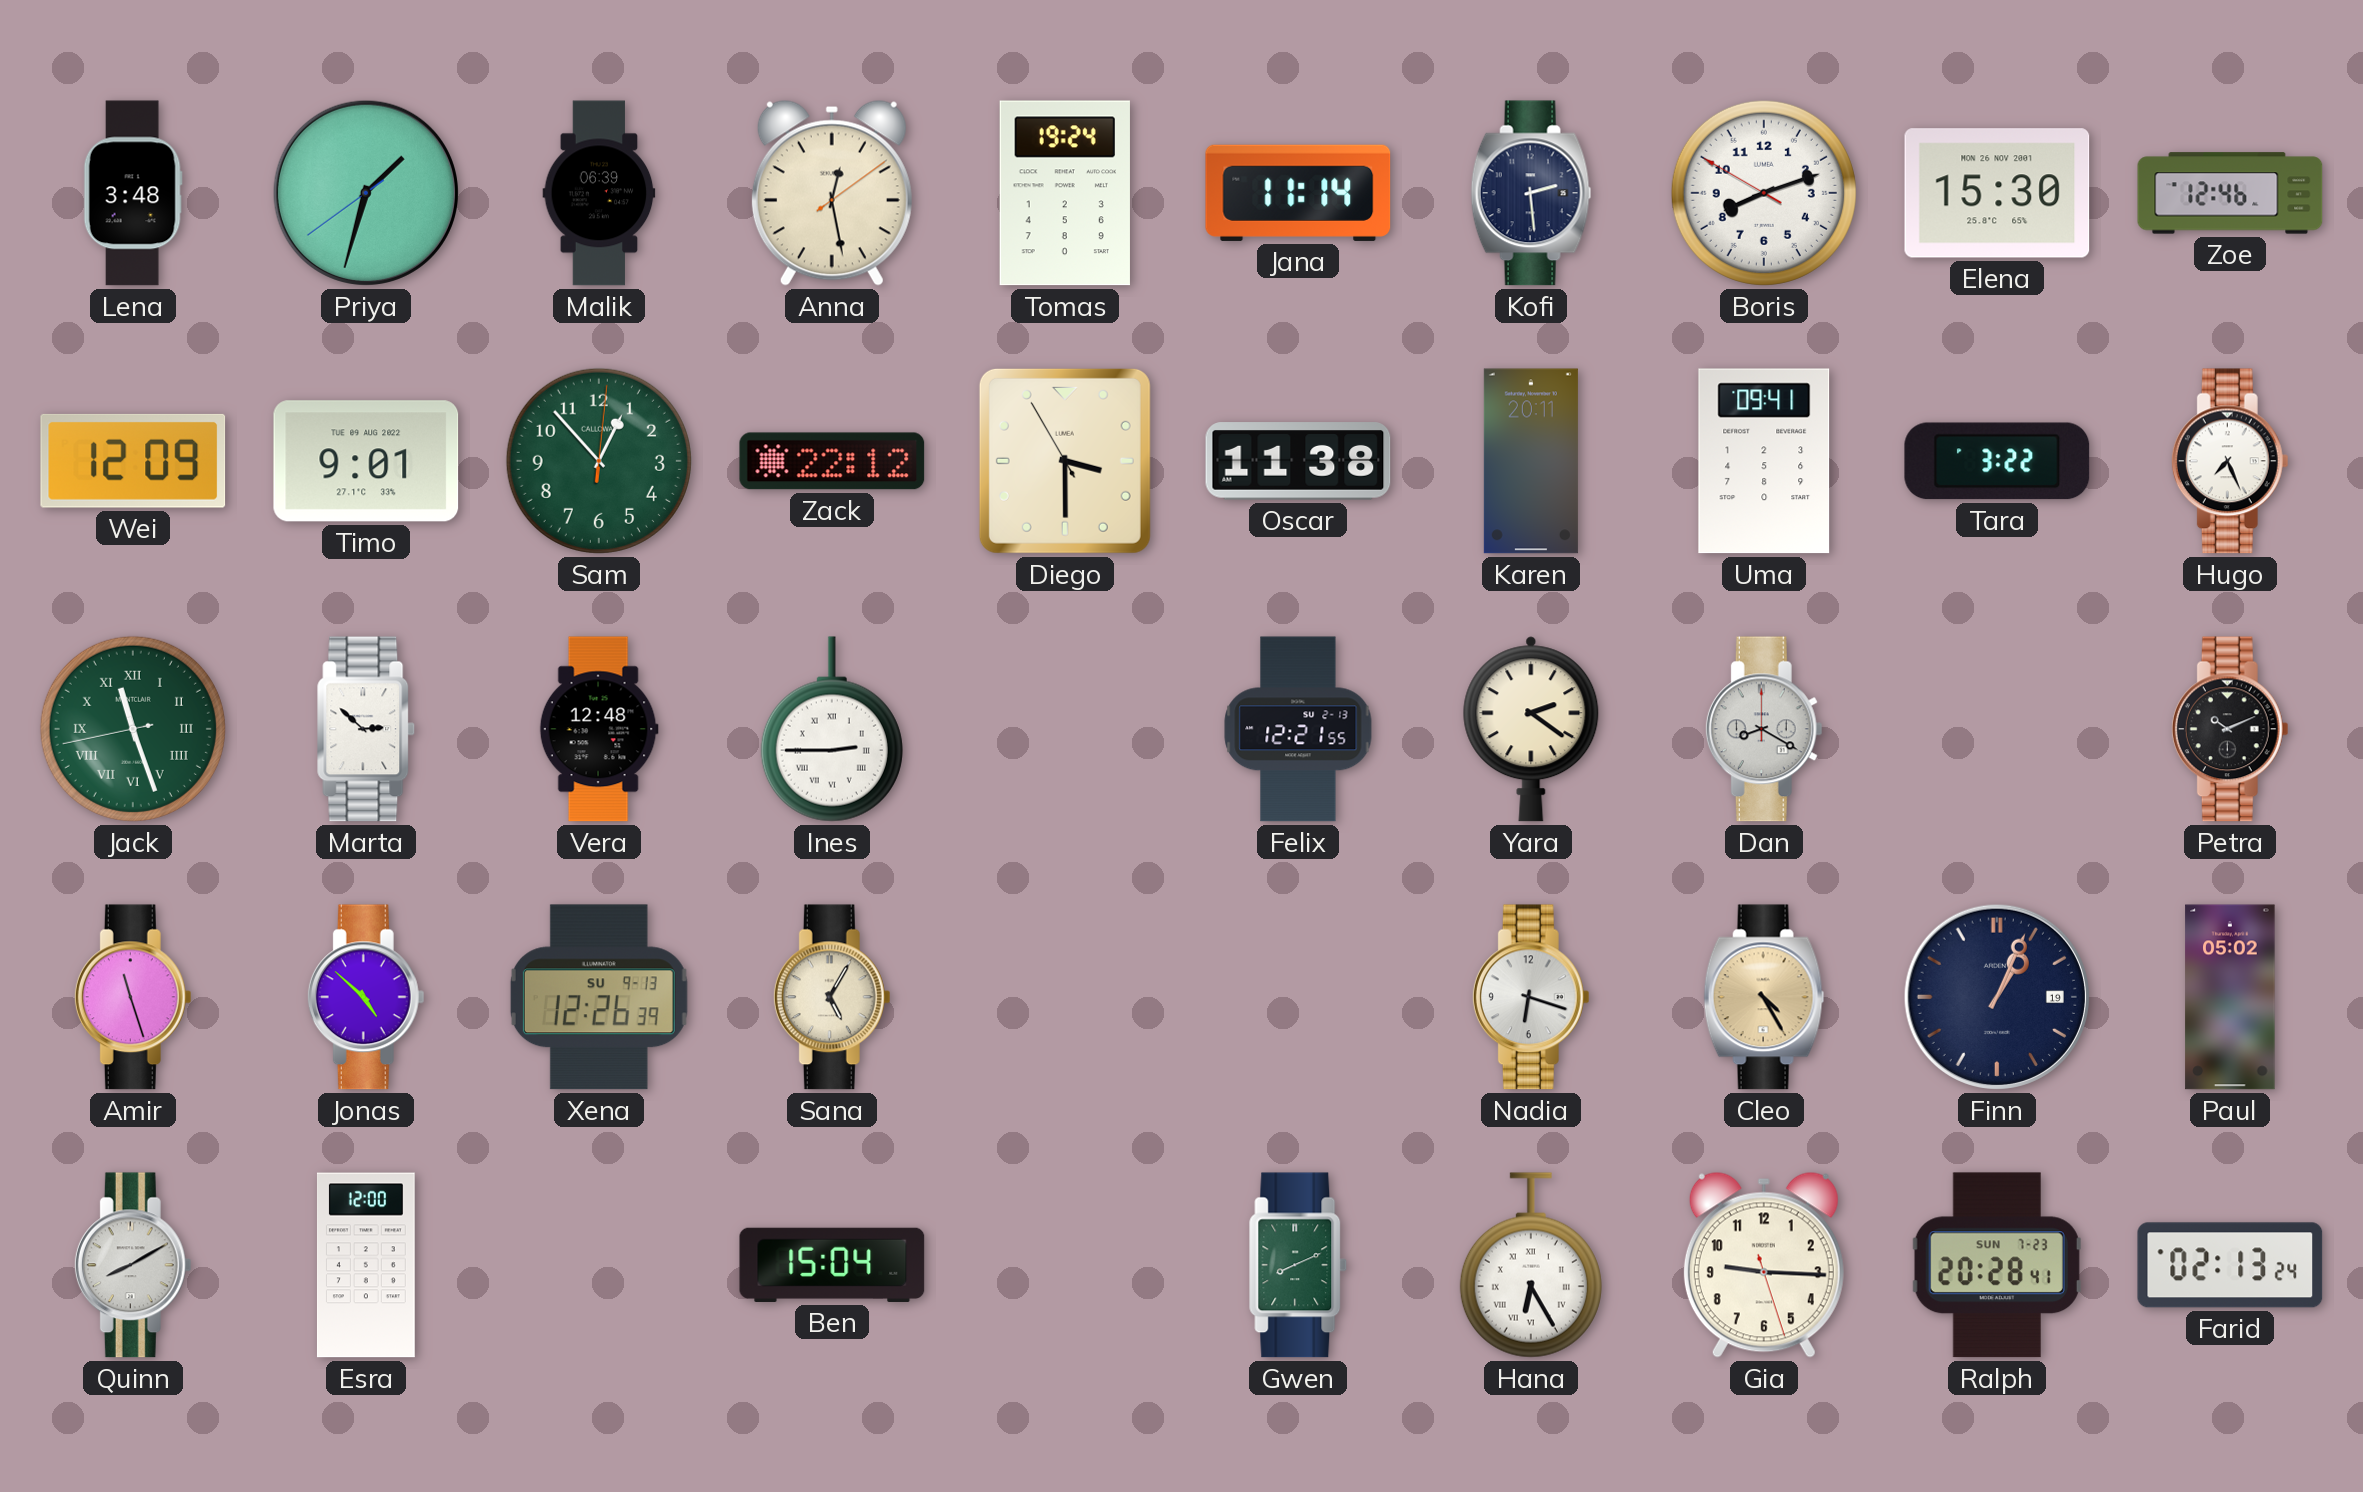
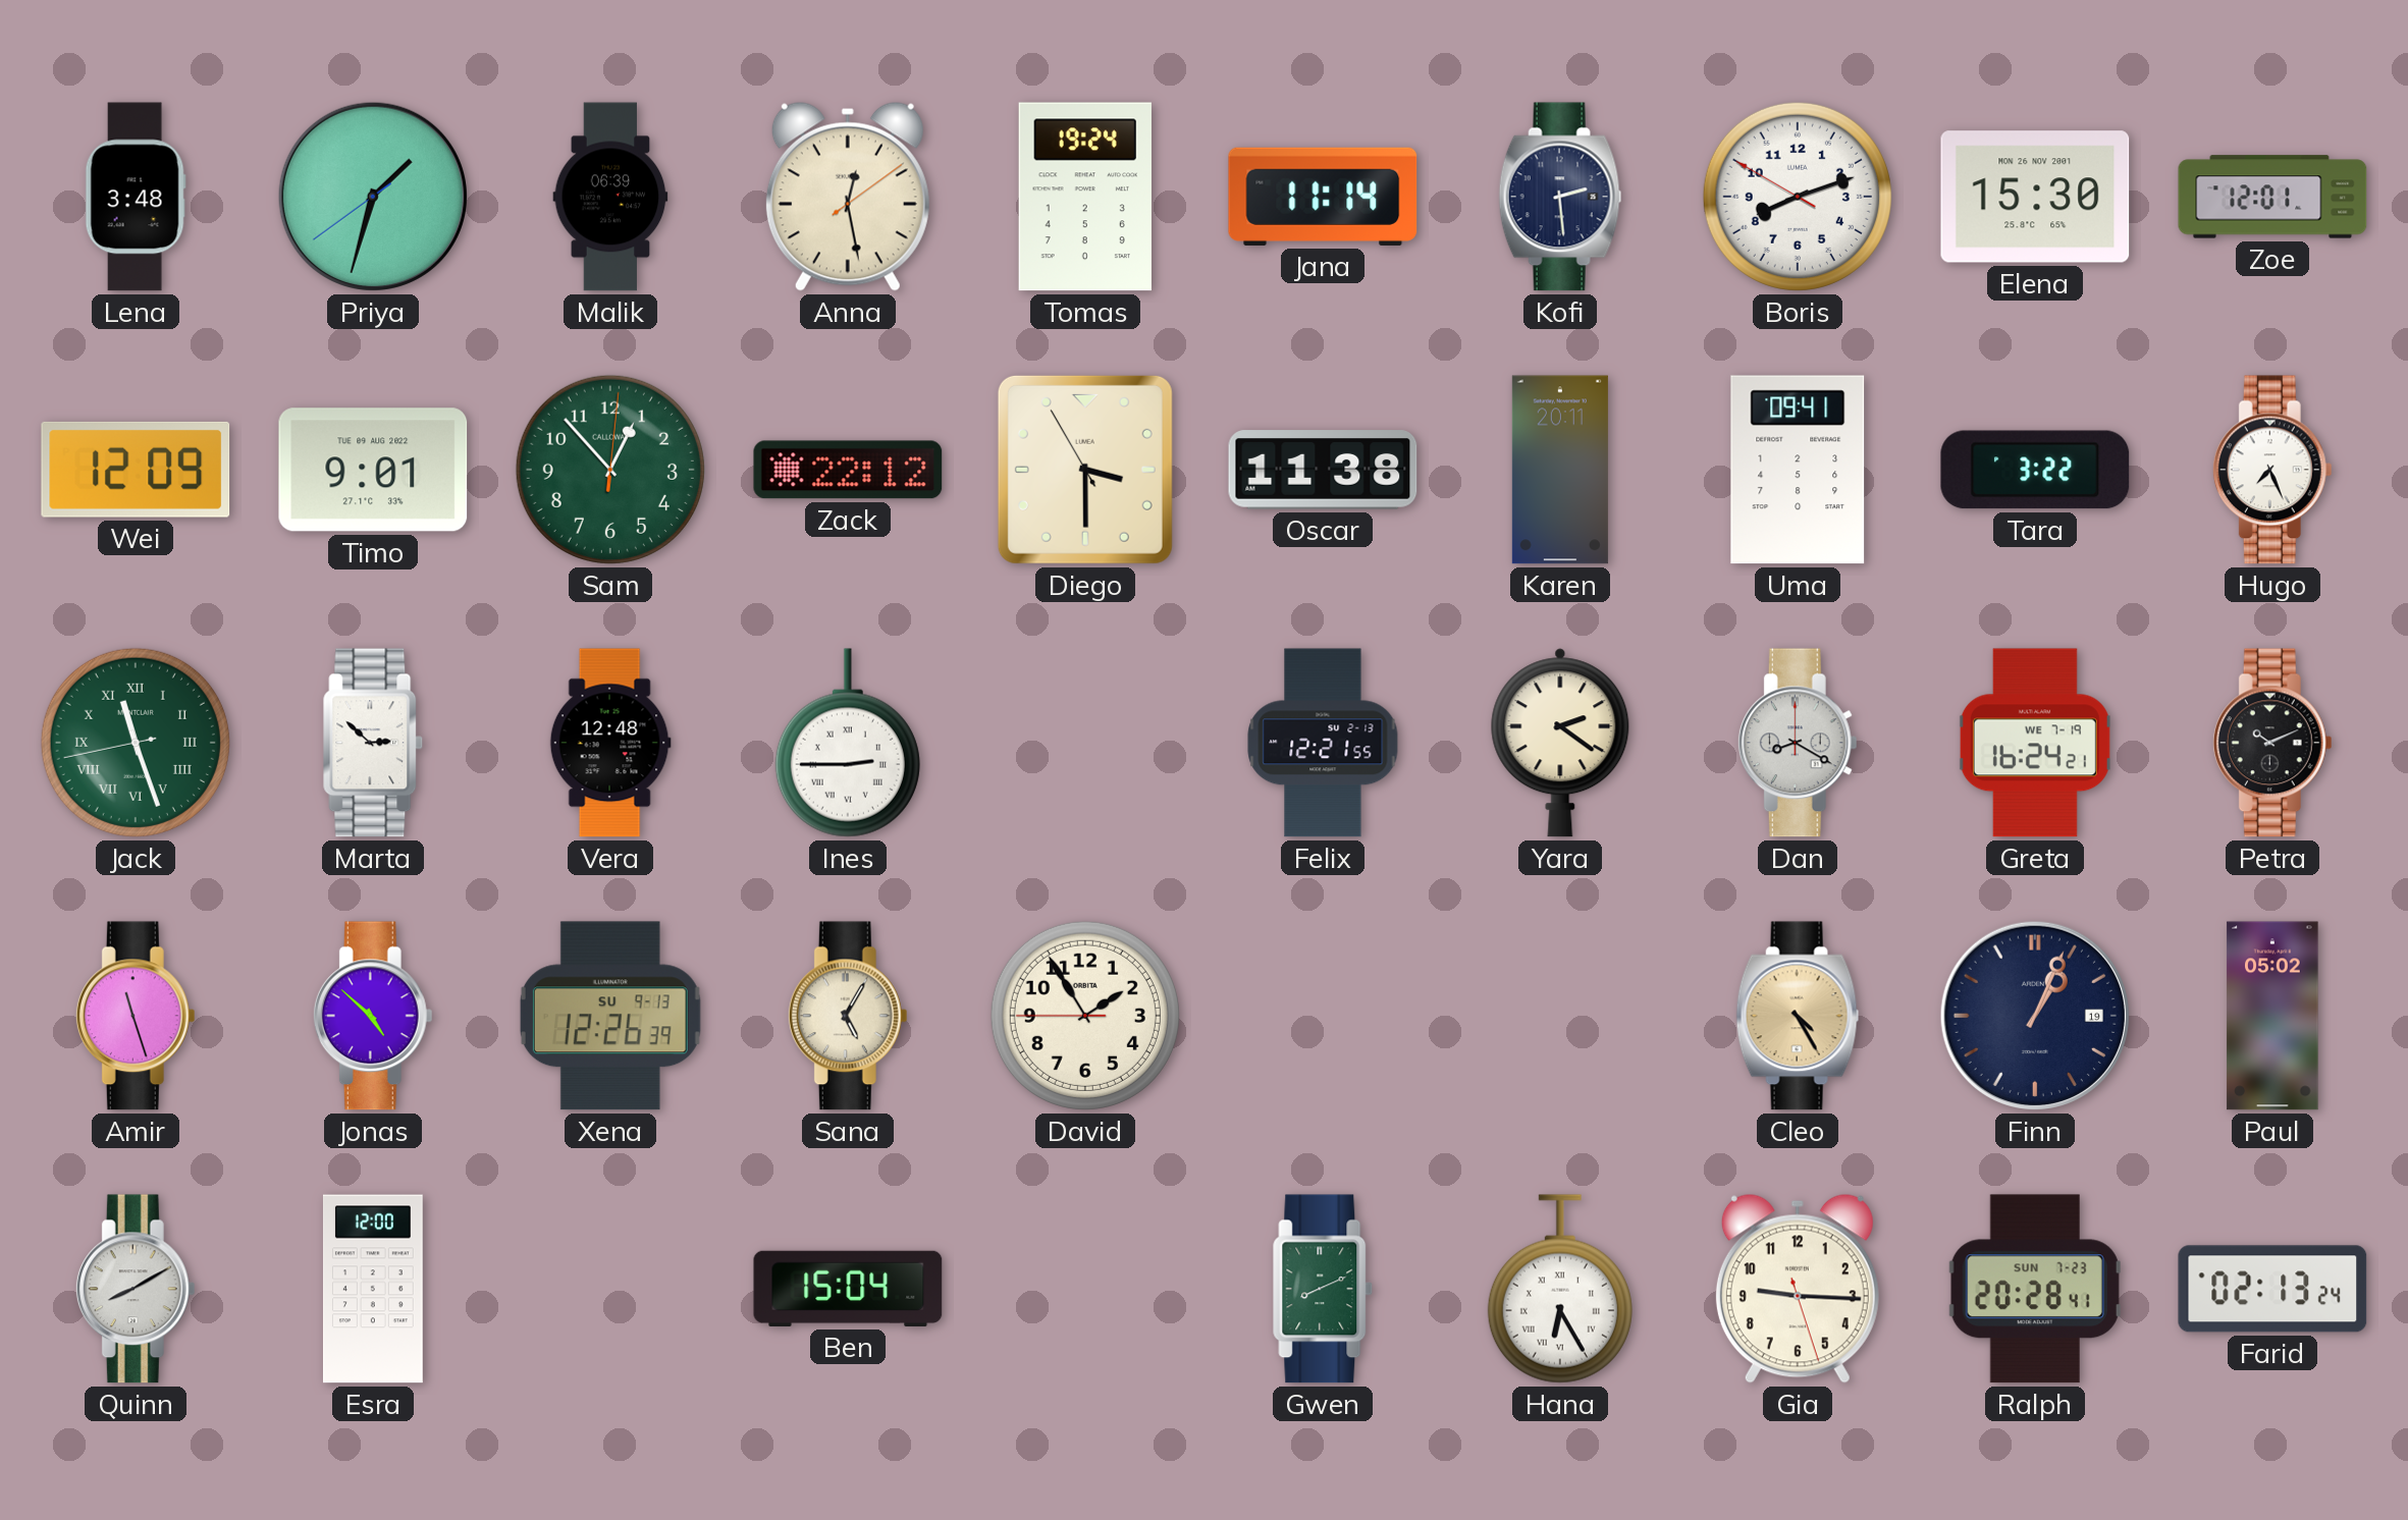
Zoe: 12:46 -> 12:01
Greta: none -> 16:24
David: none -> 1:54
Nadia: 6:18 -> none
